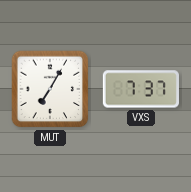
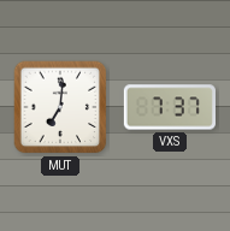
MUT: 7:05 -> 7:01
